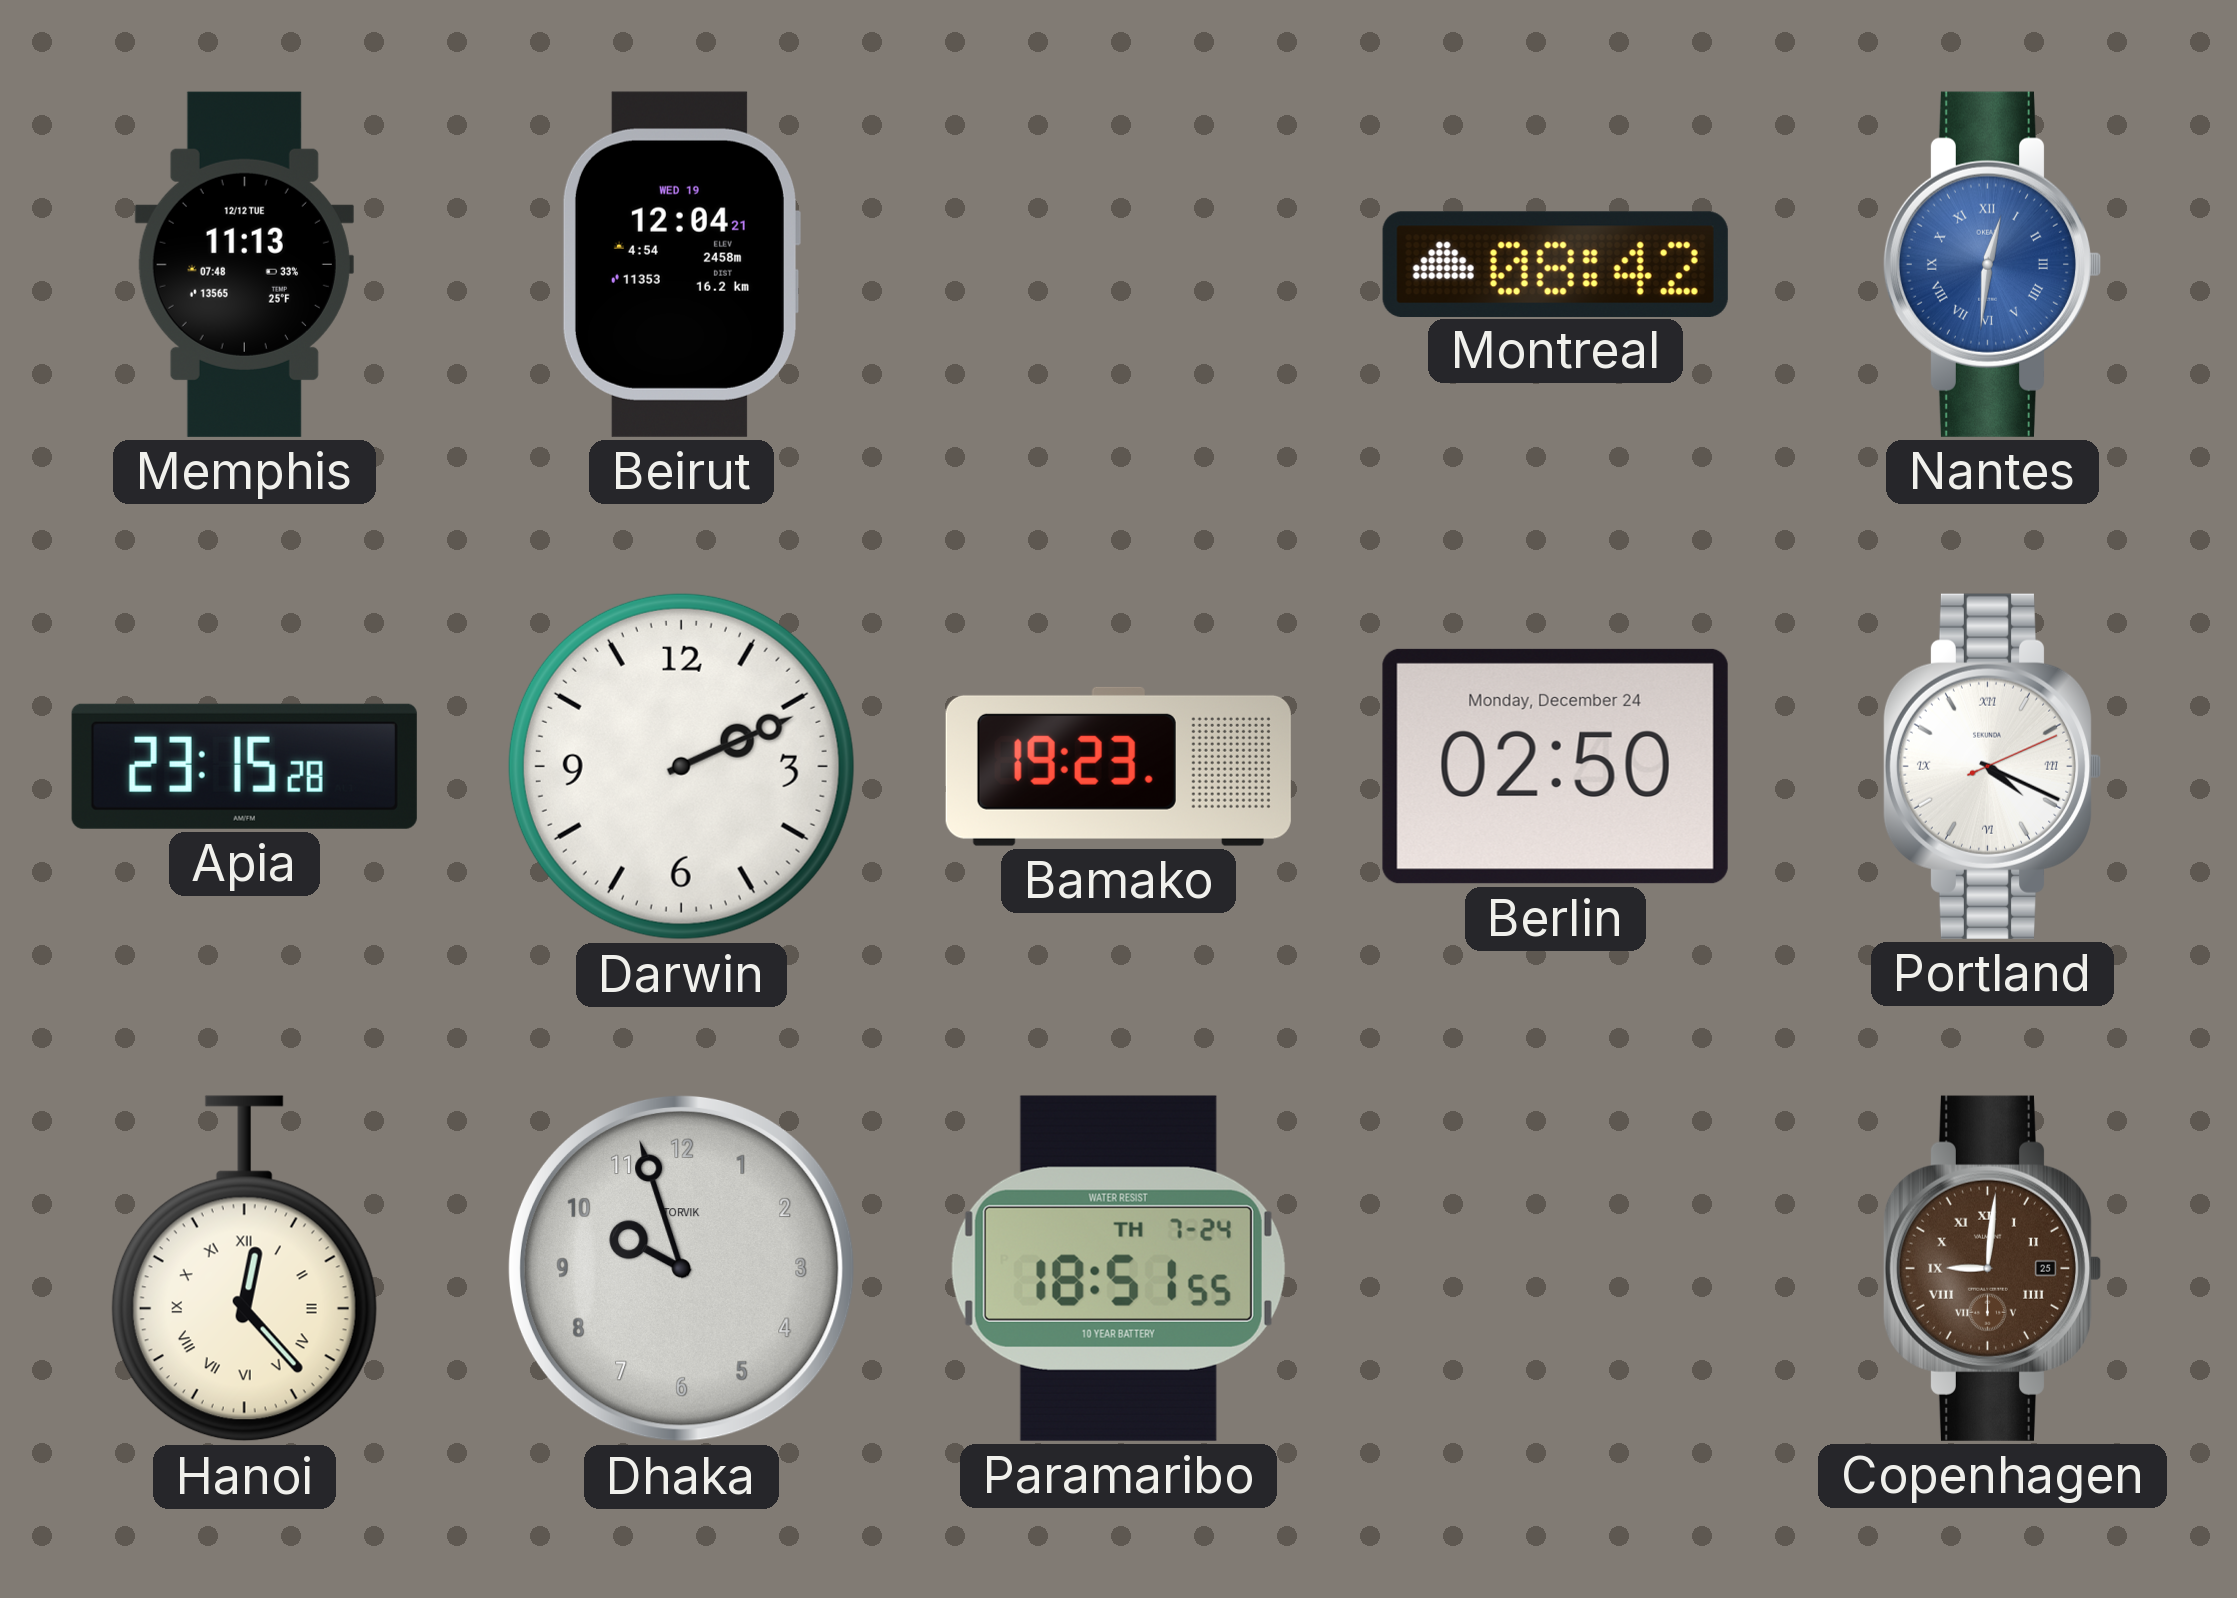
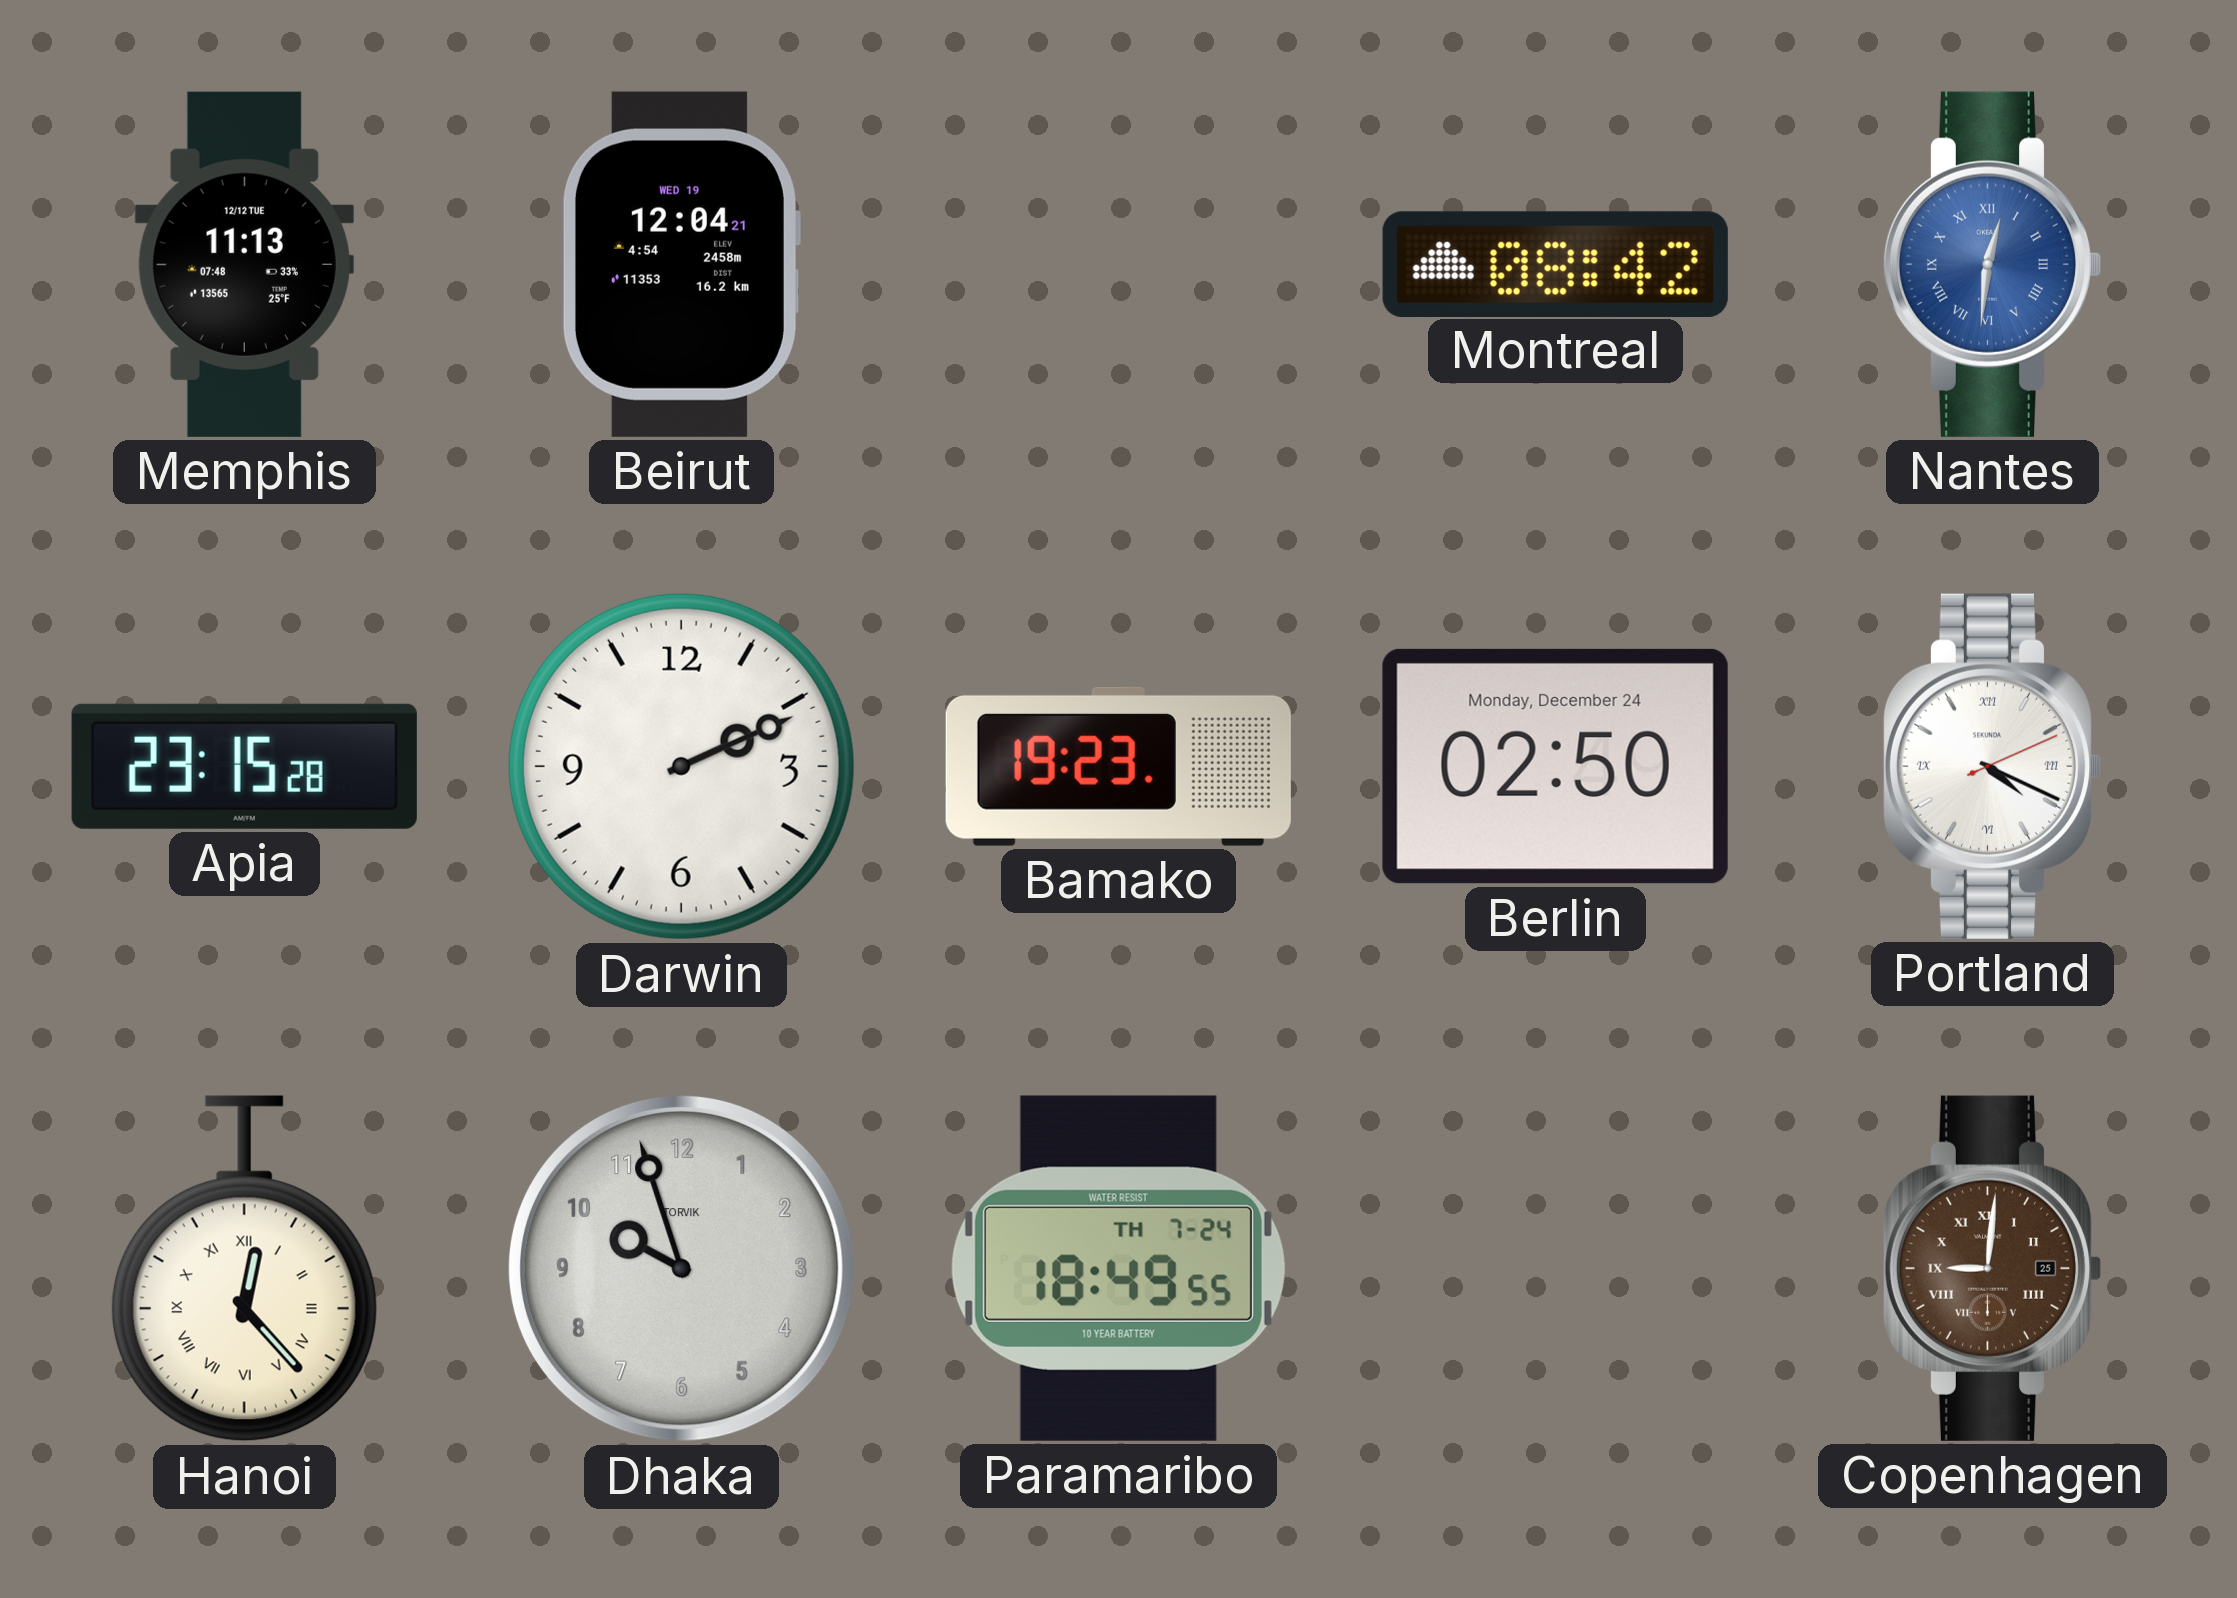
Paramaribo: 18:51 -> 18:49
